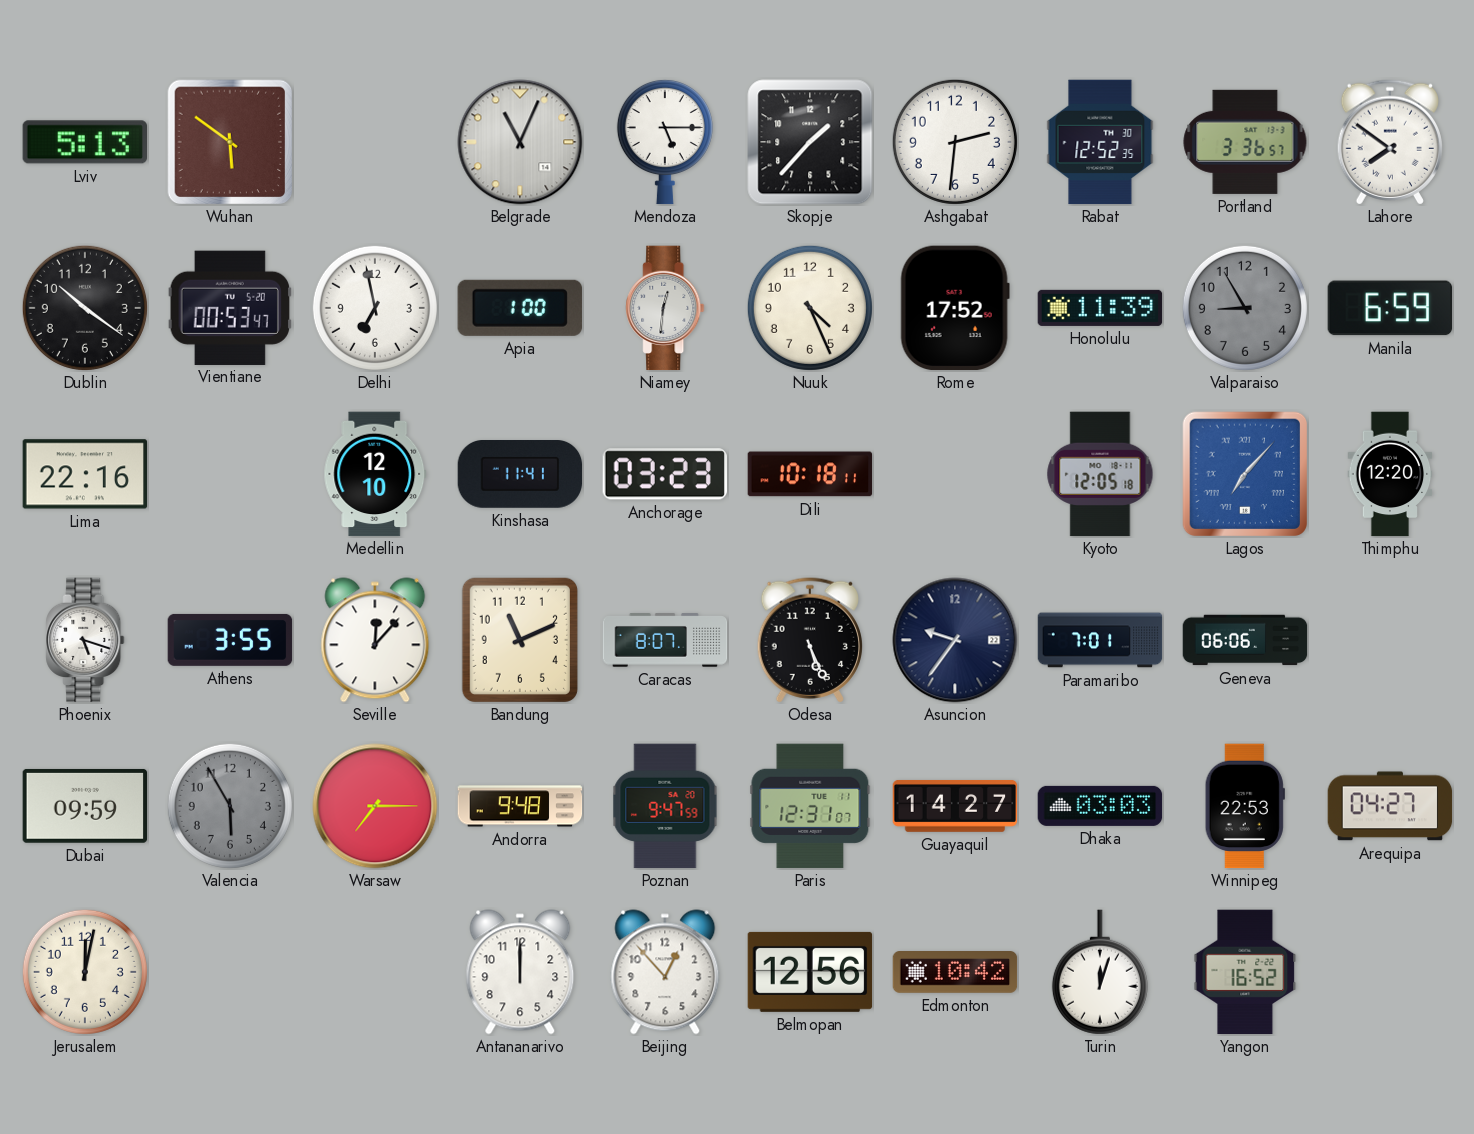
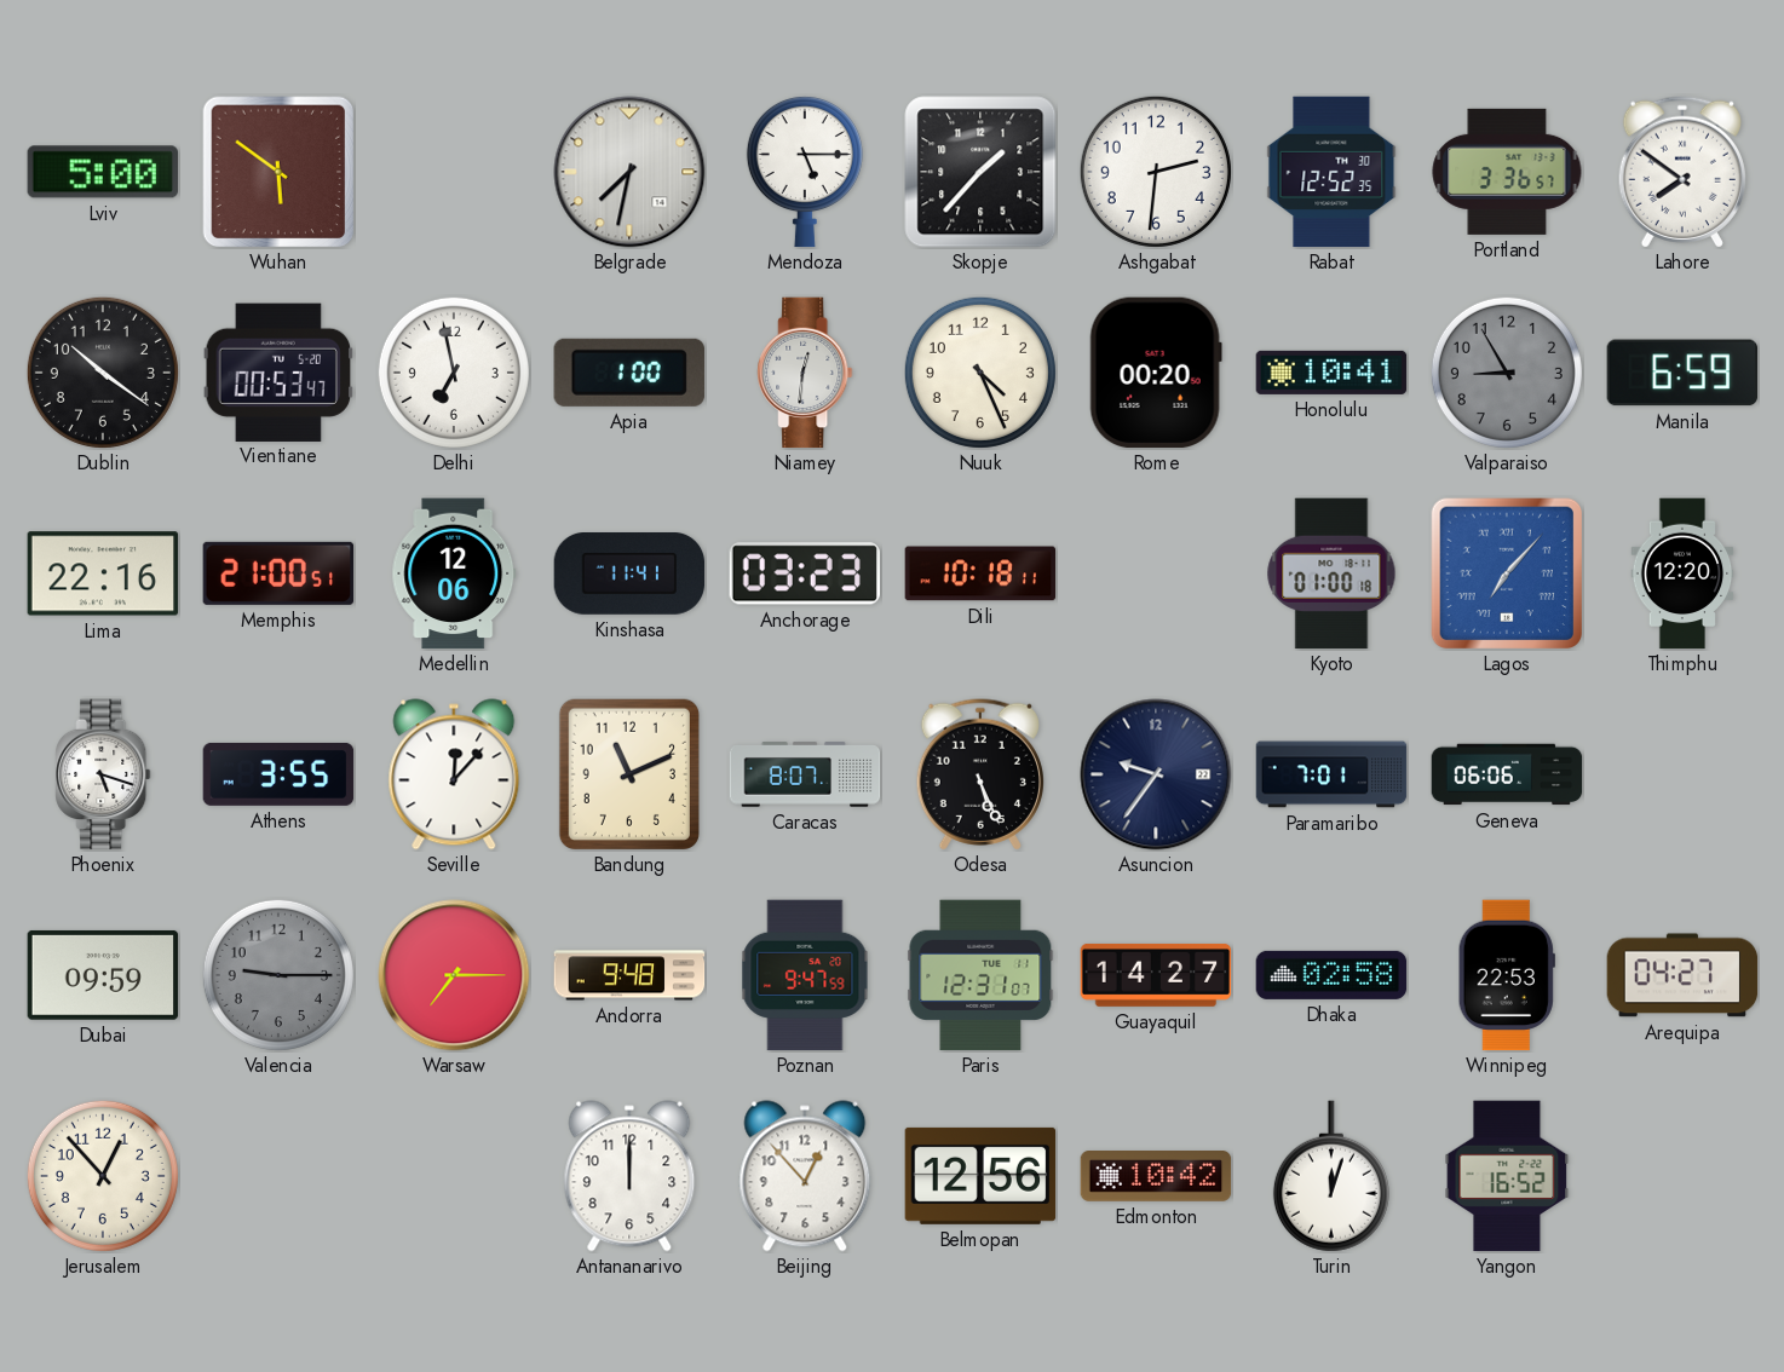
Lviv: 5:13 -> 5:00
Belgrade: 11:04 -> 7:32
Rome: 17:52 -> 00:20
Honolulu: 11:39 -> 10:41
Memphis: none -> 21:00
Medellin: 12:10 -> 12:06
Kyoto: 12:05 -> 01:00
Valencia: 5:55 -> 9:15
Dhaka: 03:03 -> 02:58
Jerusalem: 12:02 -> 12:53
